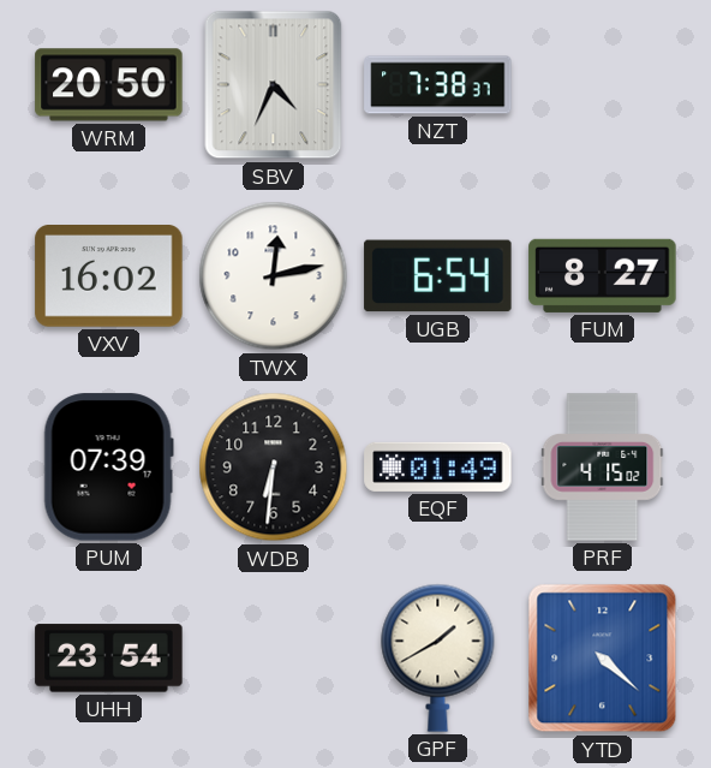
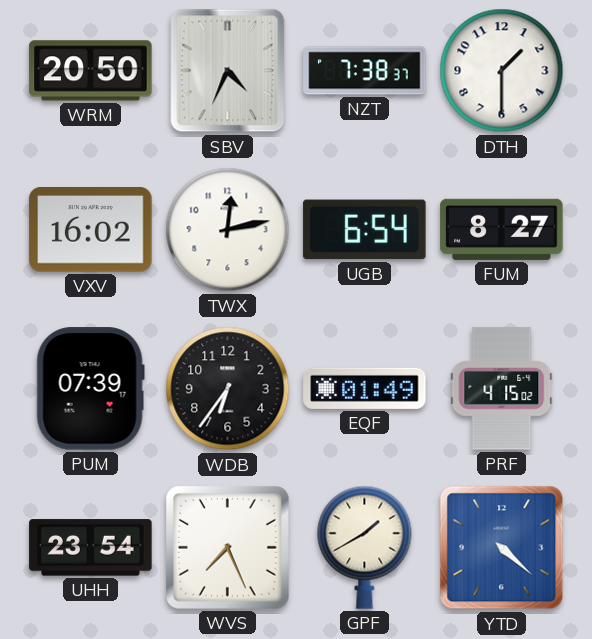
DTH: none -> 1:30
WDB: 6:31 -> 6:36
WVS: none -> 7:26
